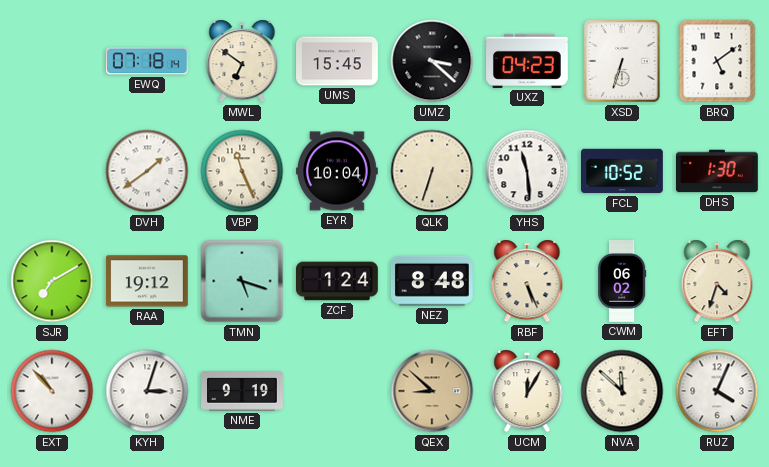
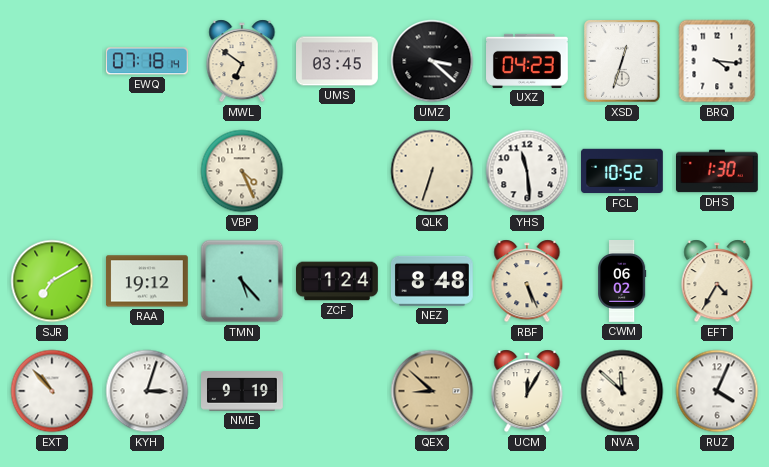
UMS: 15:45 -> 03:45
XSD: 6:33 -> 12:33
BRQ: 5:09 -> 4:16
DVH: 1:39 -> none
VBP: 11:26 -> 4:26
EYR: 10:04 -> none
TMN: 5:18 -> 5:23
EFT: 4:33 -> 4:35
